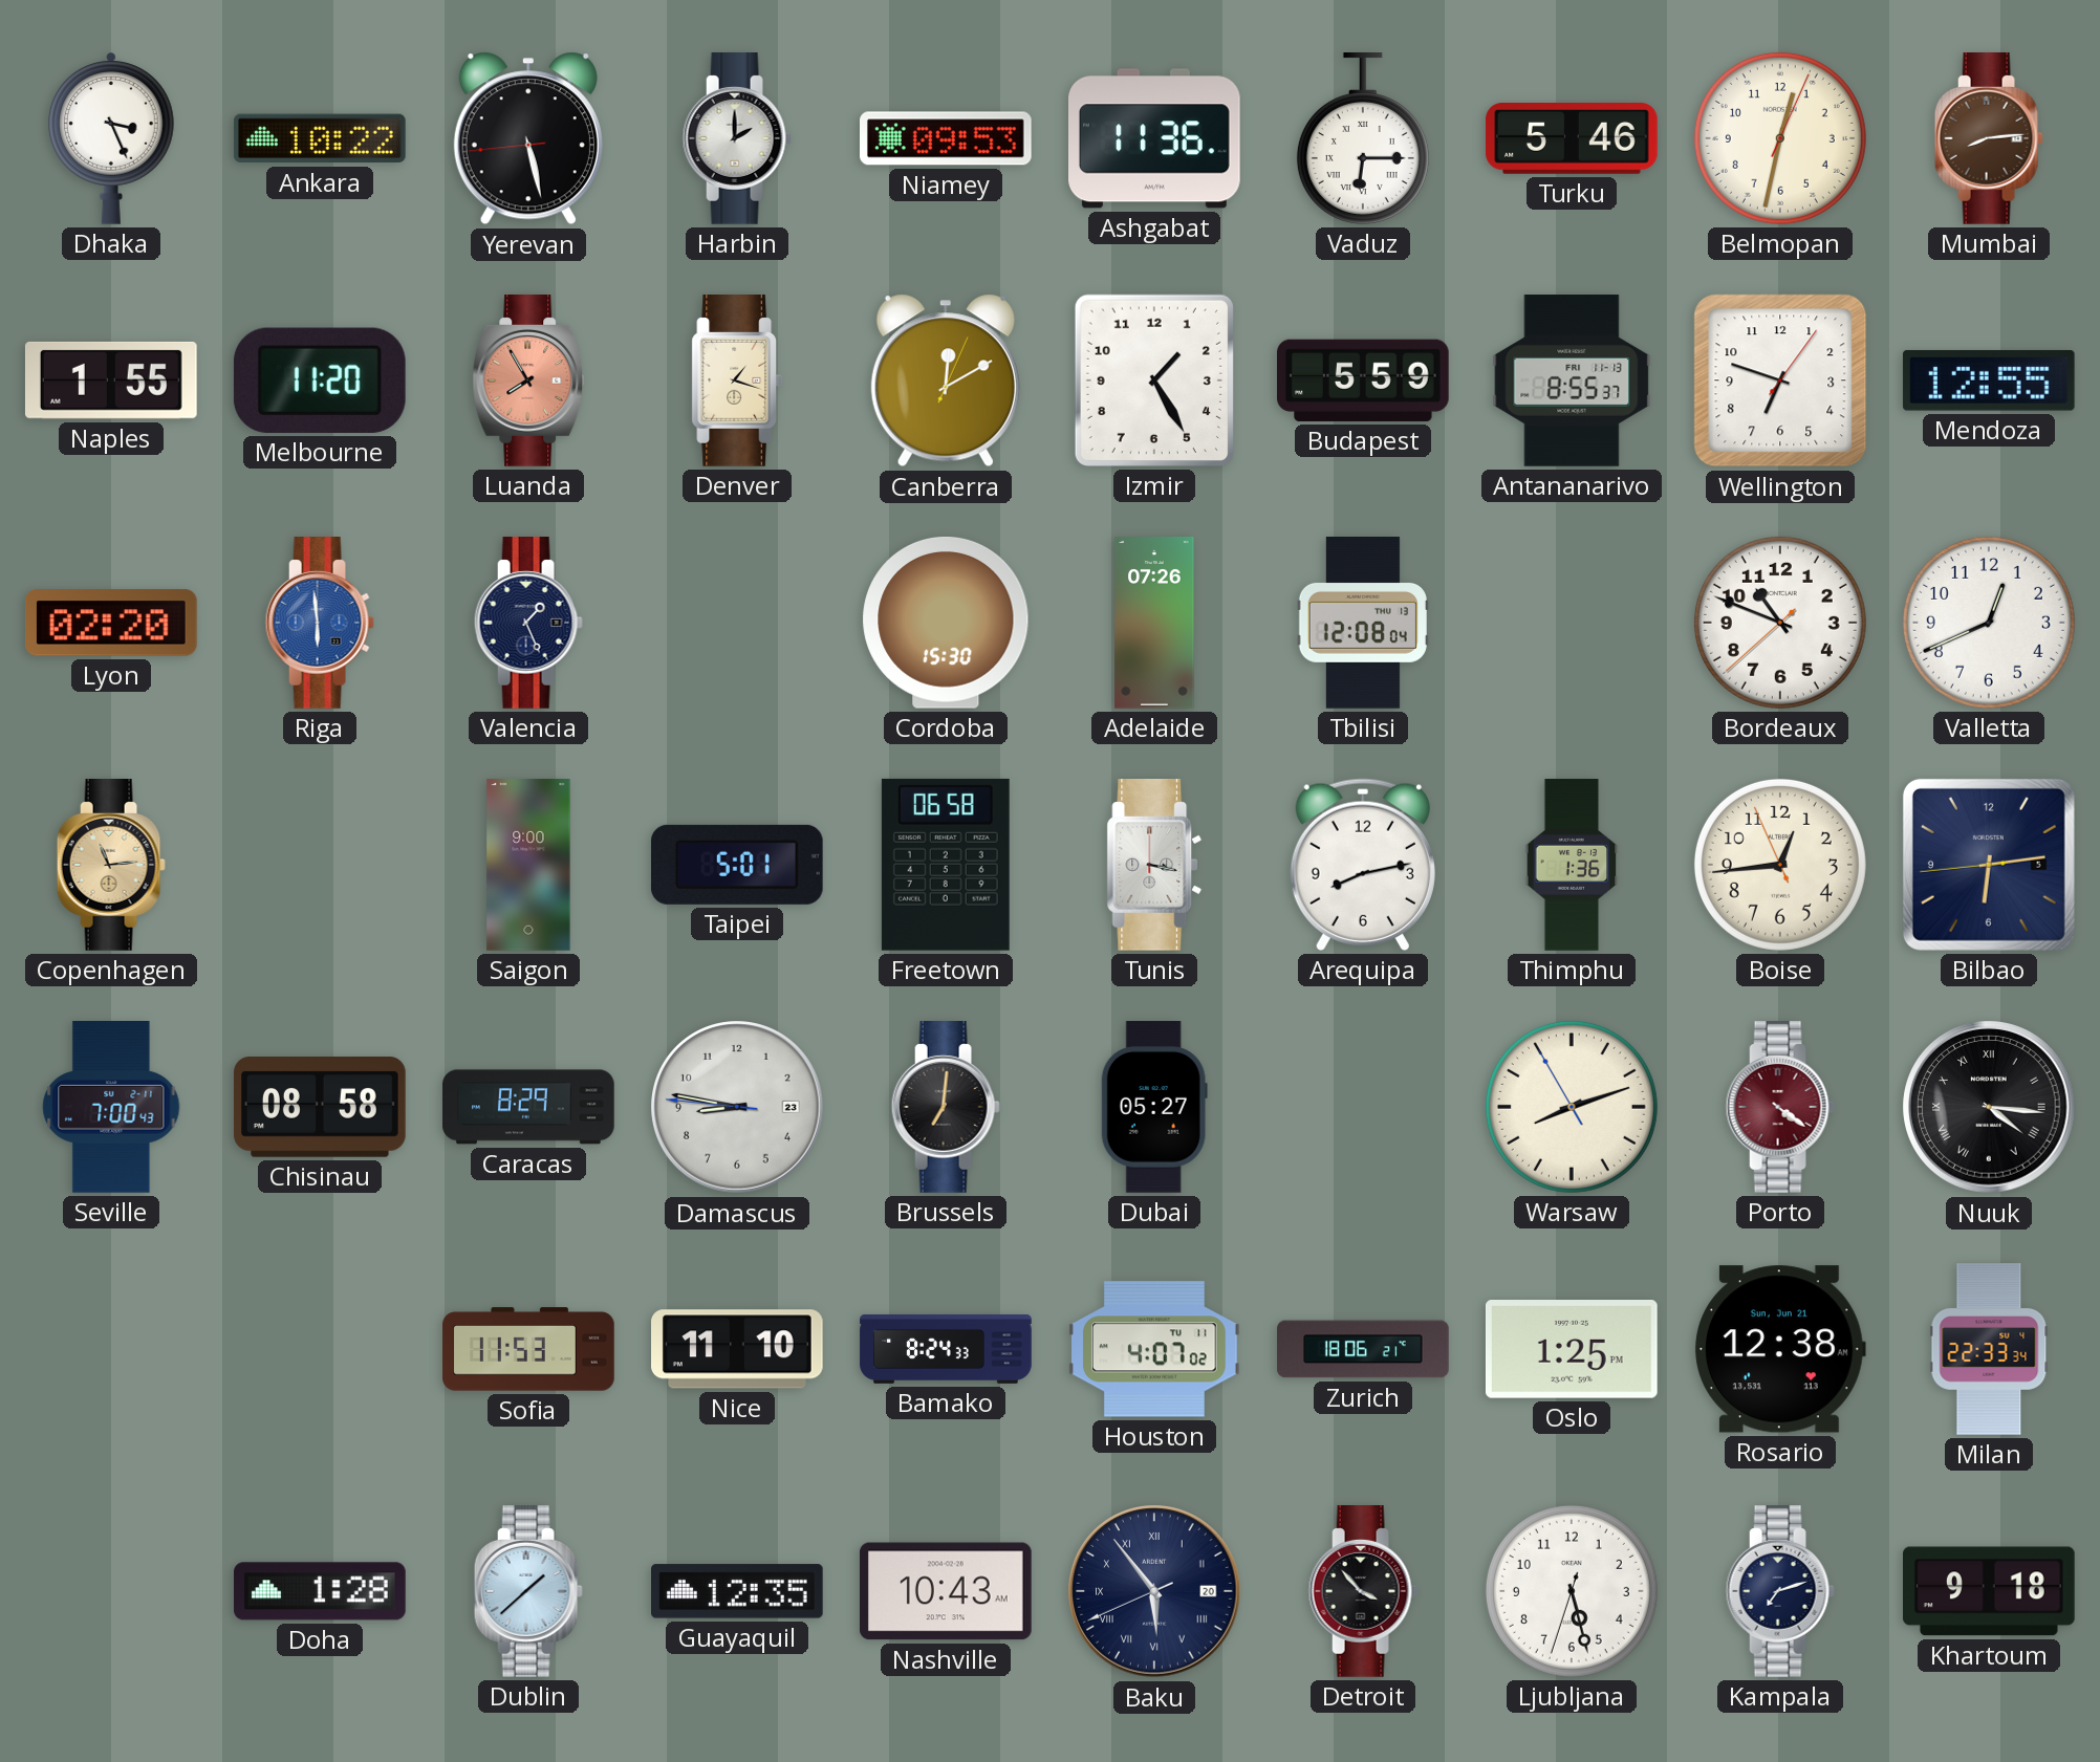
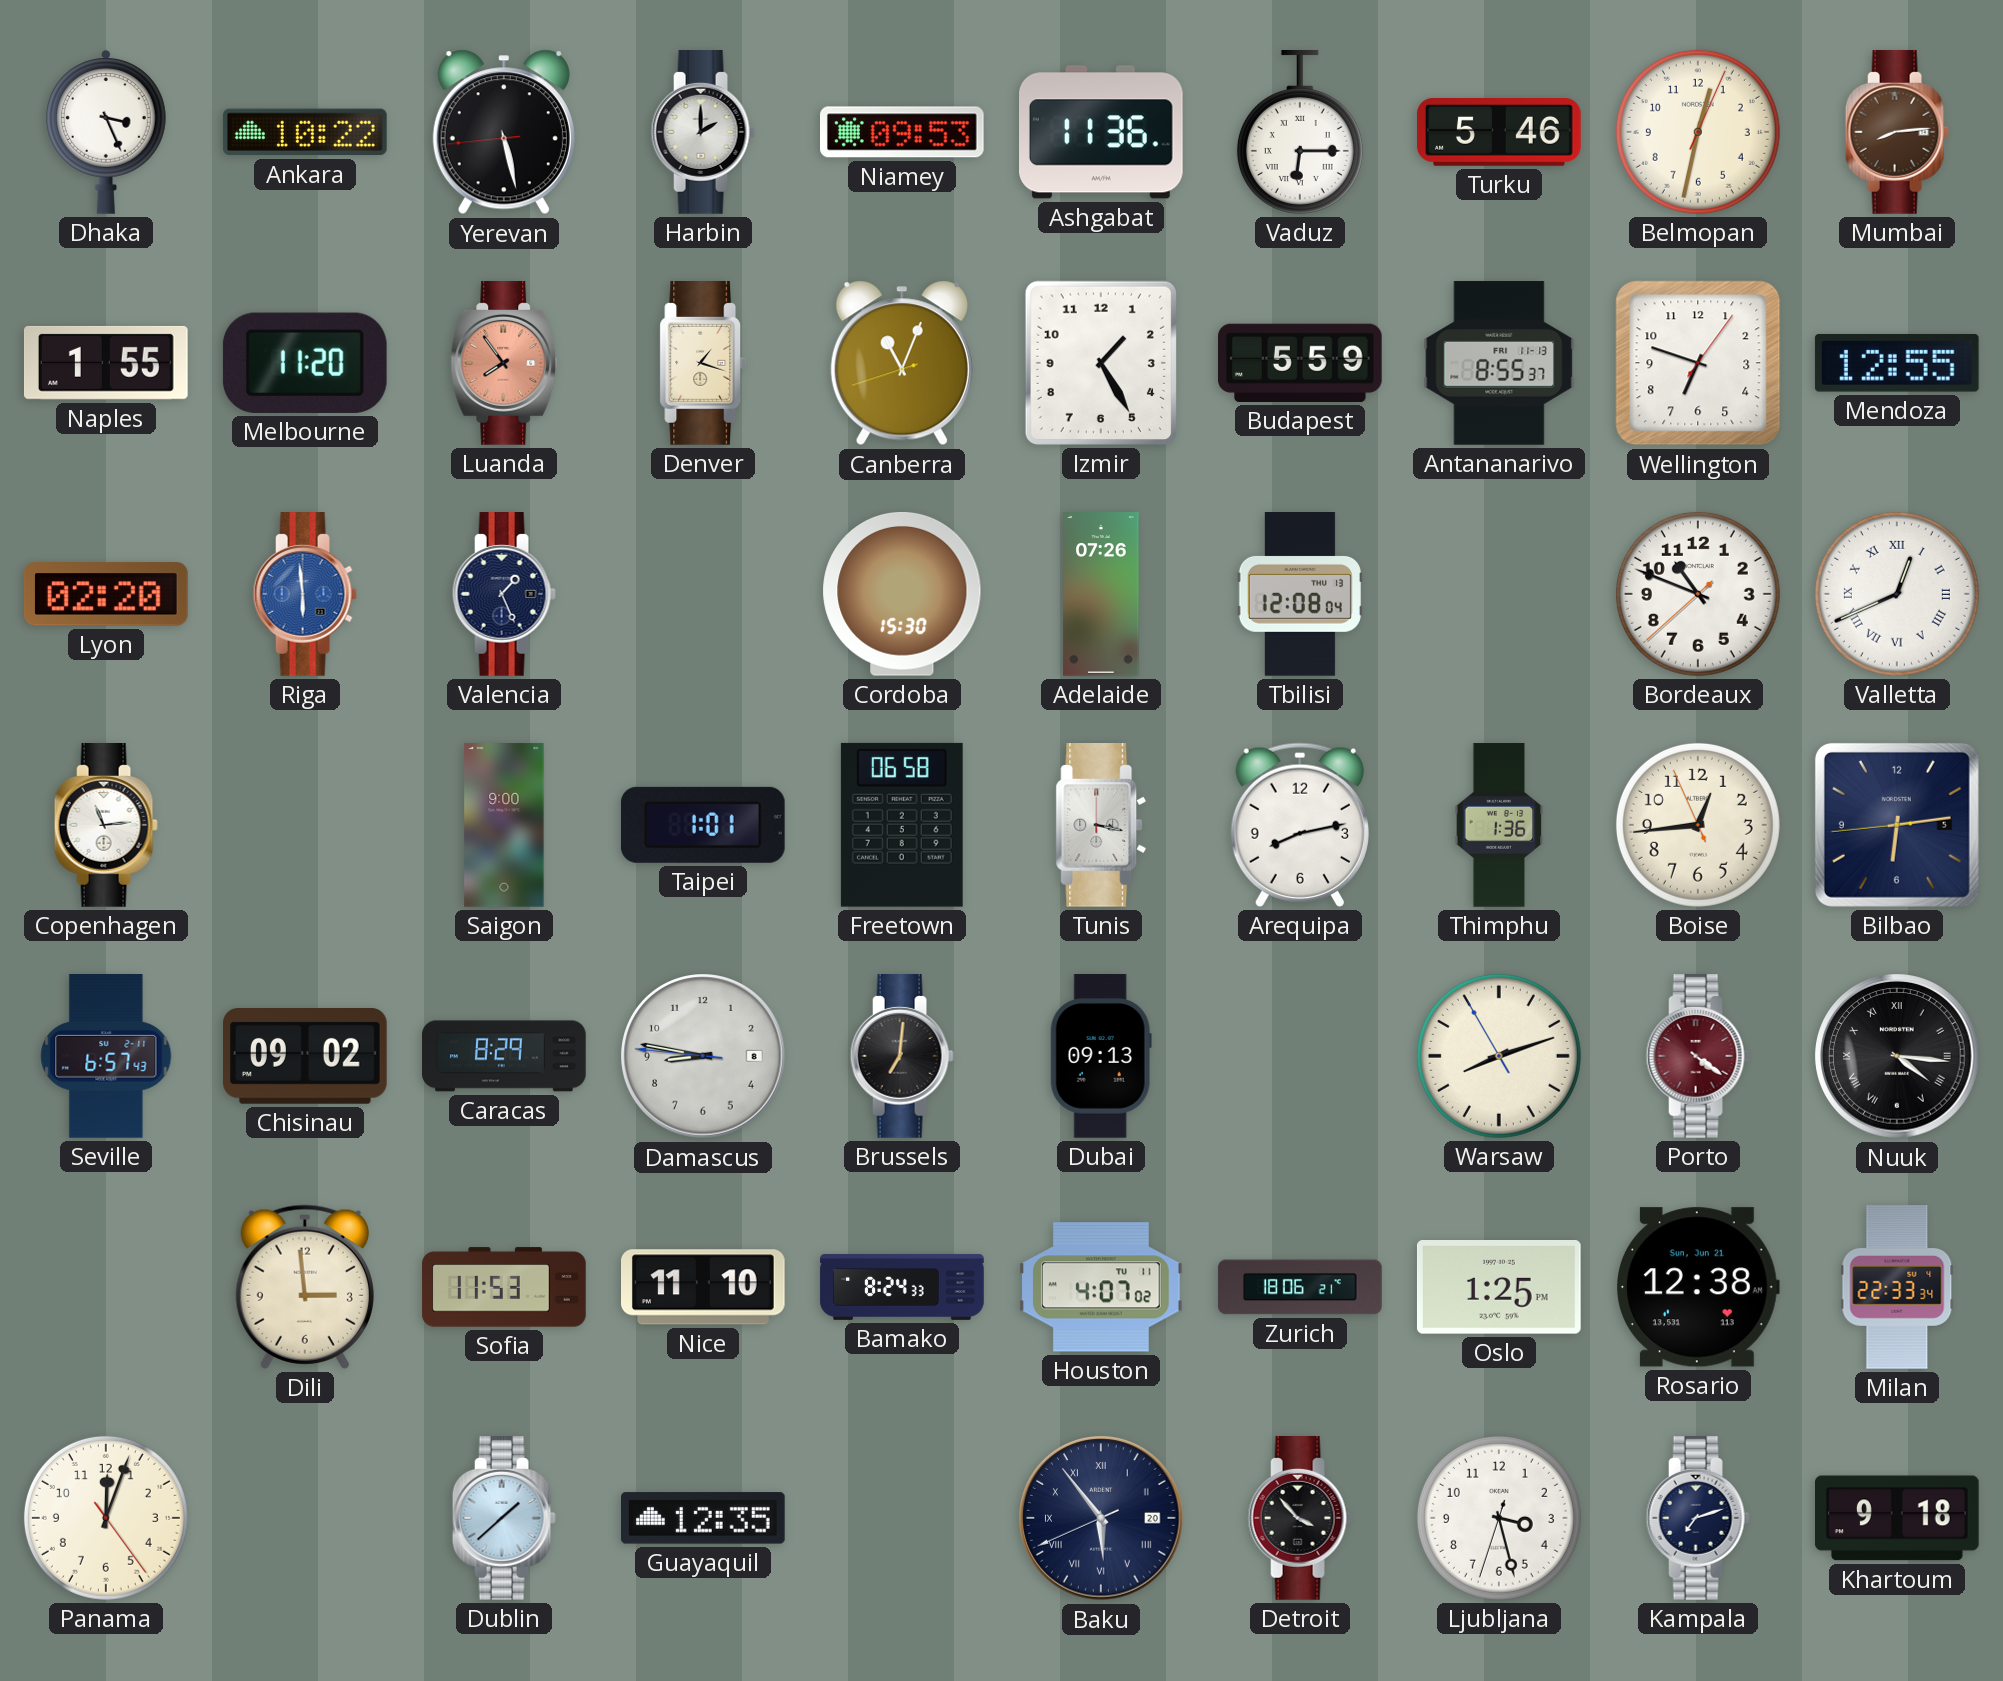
Luanda: 7:55 -> 7:54
Canberra: 12:10 -> 11:03
Valletta numerals: Arabic -> Roman
Copenhagen dial: champagne -> white
Taipei: 5:01 -> 1:01
Seville: 7:00 -> 6:57
Chisinau: 08:58 -> 09:02
Damascus date: 23 -> 8
Dubai: 05:27 -> 09:13
Dili: none -> 2:59
Panama: none -> 12:03
Doha: 1:28 -> none
Nashville: 10:43 -> none
Ljubljana: 5:27 -> 3:27
